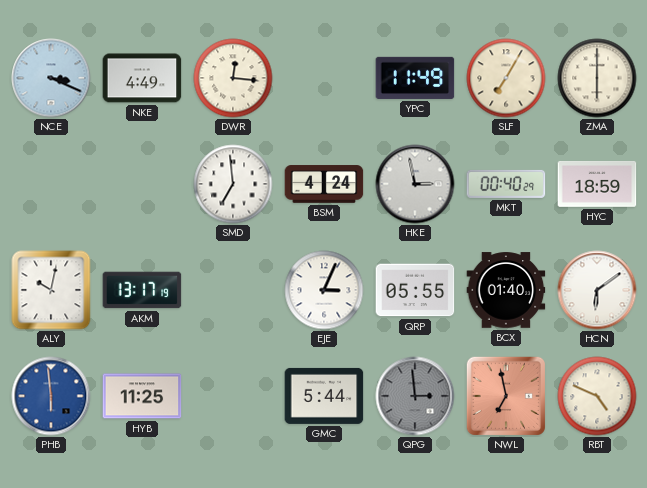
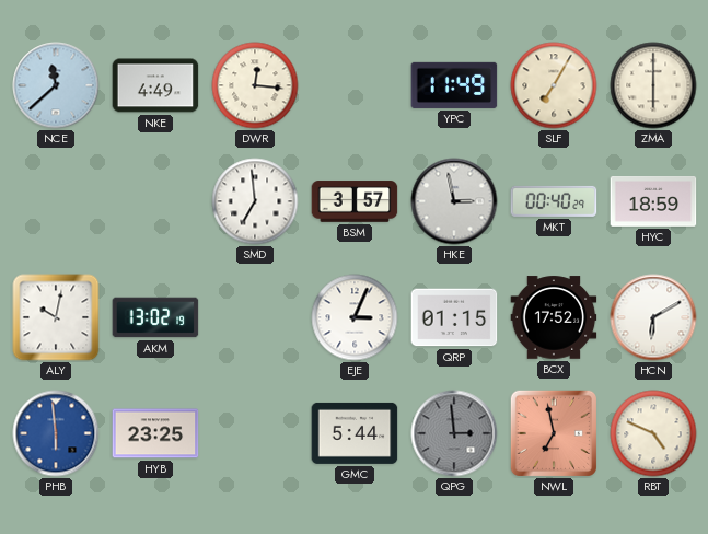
NCE: 3:19 -> 11:38
BSM: 4:24 -> 3:57
AKM: 13:17 -> 13:02
QRP: 05:55 -> 01:15
BCX: 01:40 -> 17:52
HCN: 6:09 -> 6:10
HYB: 11:25 -> 23:25
